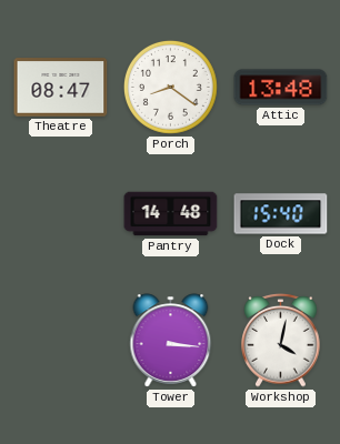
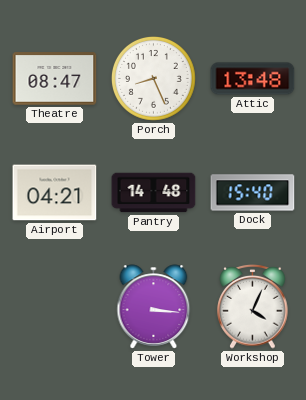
Porch: 8:21 -> 8:26
Airport: none -> 04:21
Workshop: 4:02 -> 4:04
